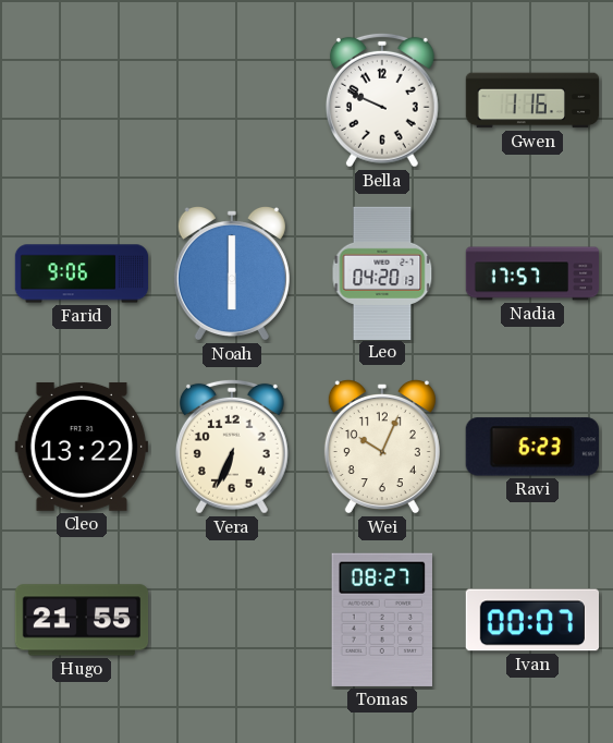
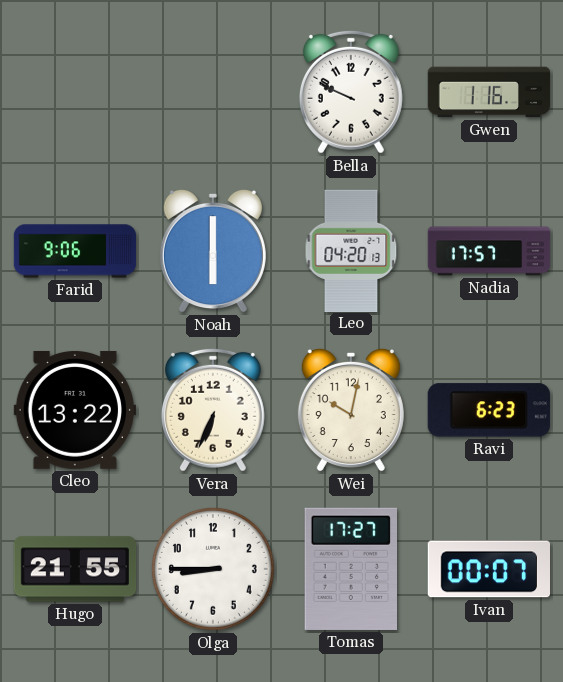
Wei: 10:04 -> 10:02
Olga: none -> 8:45
Tomas: 08:27 -> 17:27
